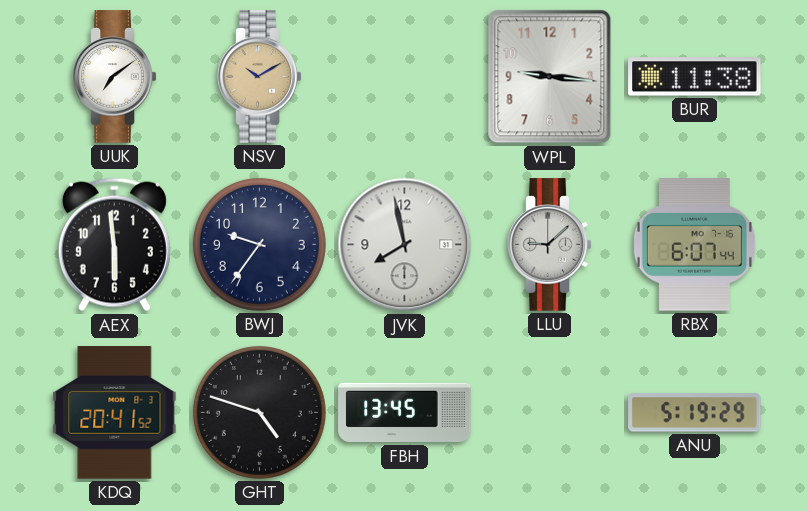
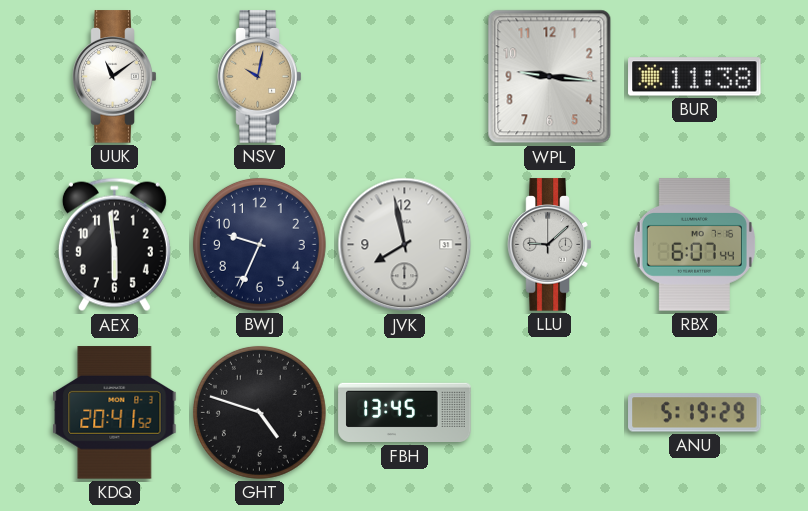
UUK: 7:09 -> 11:09
NSV: 10:10 -> 10:02
BWJ: 9:36 -> 9:34
